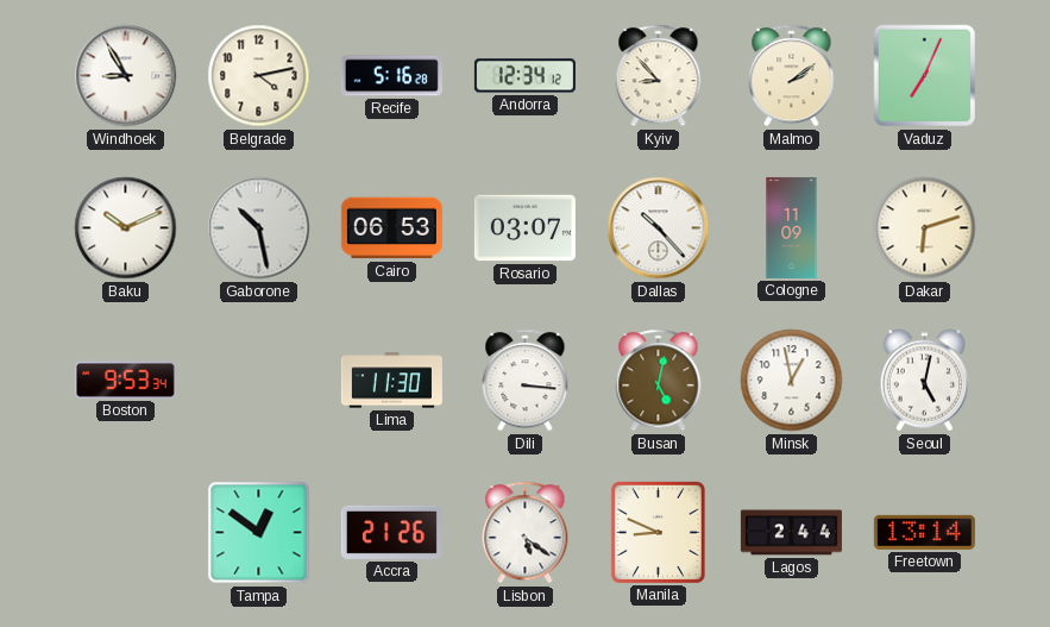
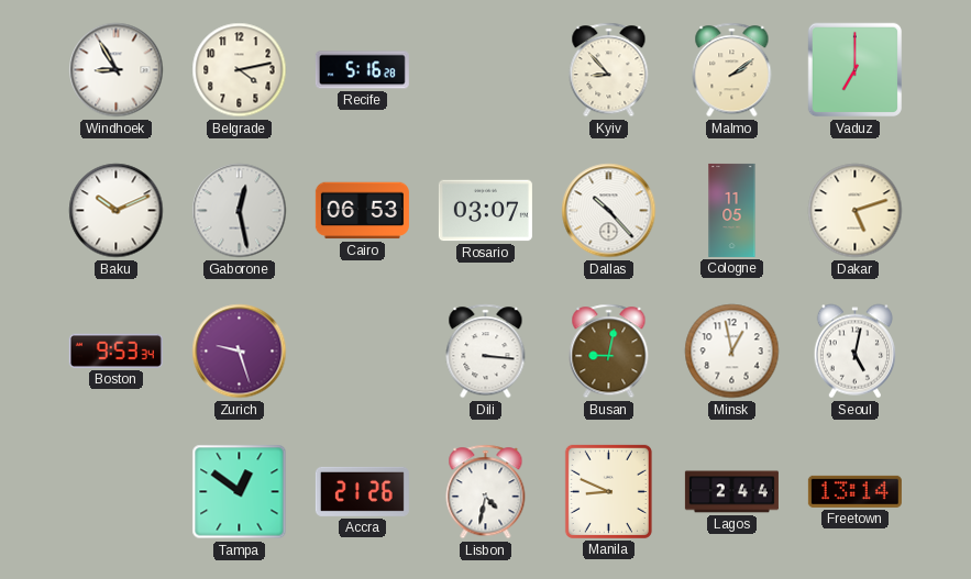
Andorra: 12:34 -> none
Vaduz: 7:04 -> 7:00
Gaborone: 10:28 -> 12:28
Cologne: 11:09 -> 11:05
Dakar: 6:12 -> 5:12
Zurich: none -> 9:27
Lima: 11:30 -> none
Busan: 5:02 -> 9:02
Lisbon: 5:21 -> 4:32
